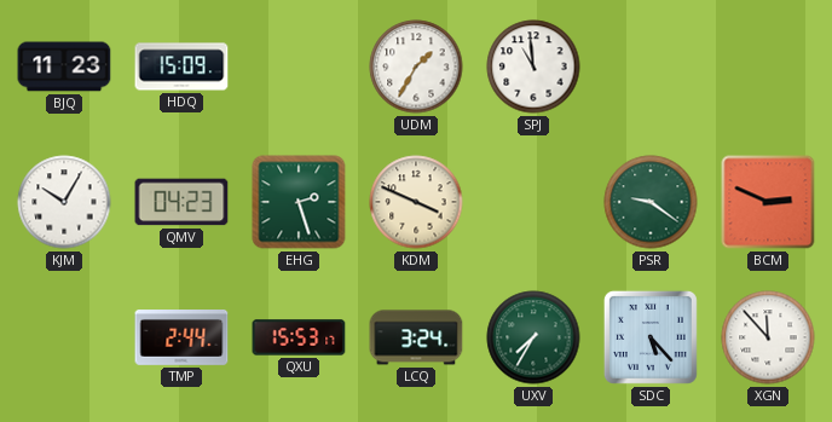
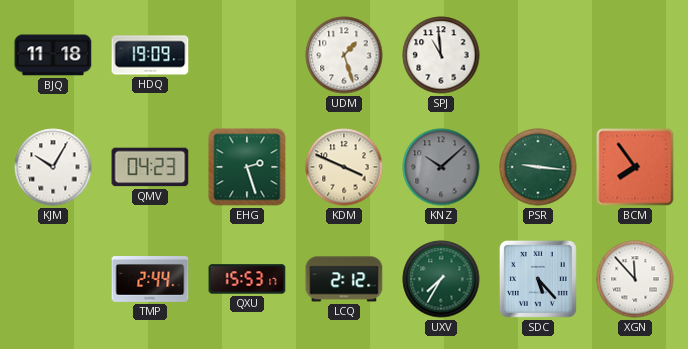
BJQ: 11:23 -> 11:18
HDQ: 15:09 -> 19:09
UDM: 1:35 -> 1:27
KNZ: none -> 10:08
PSR: 9:21 -> 9:16
BCM: 2:49 -> 7:54
LCQ: 3:24 -> 2:12
